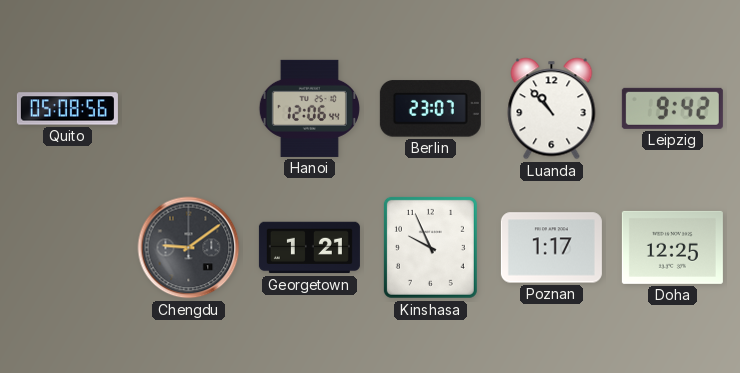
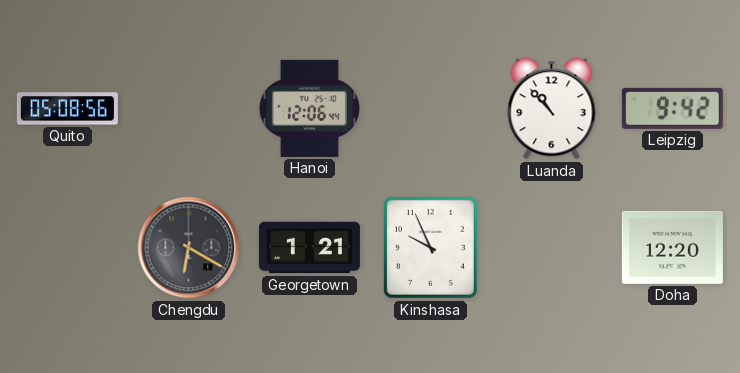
Berlin: 23:07 -> none
Chengdu: 9:09 -> 6:20
Poznan: 1:17 -> none
Doha: 12:25 -> 12:20
